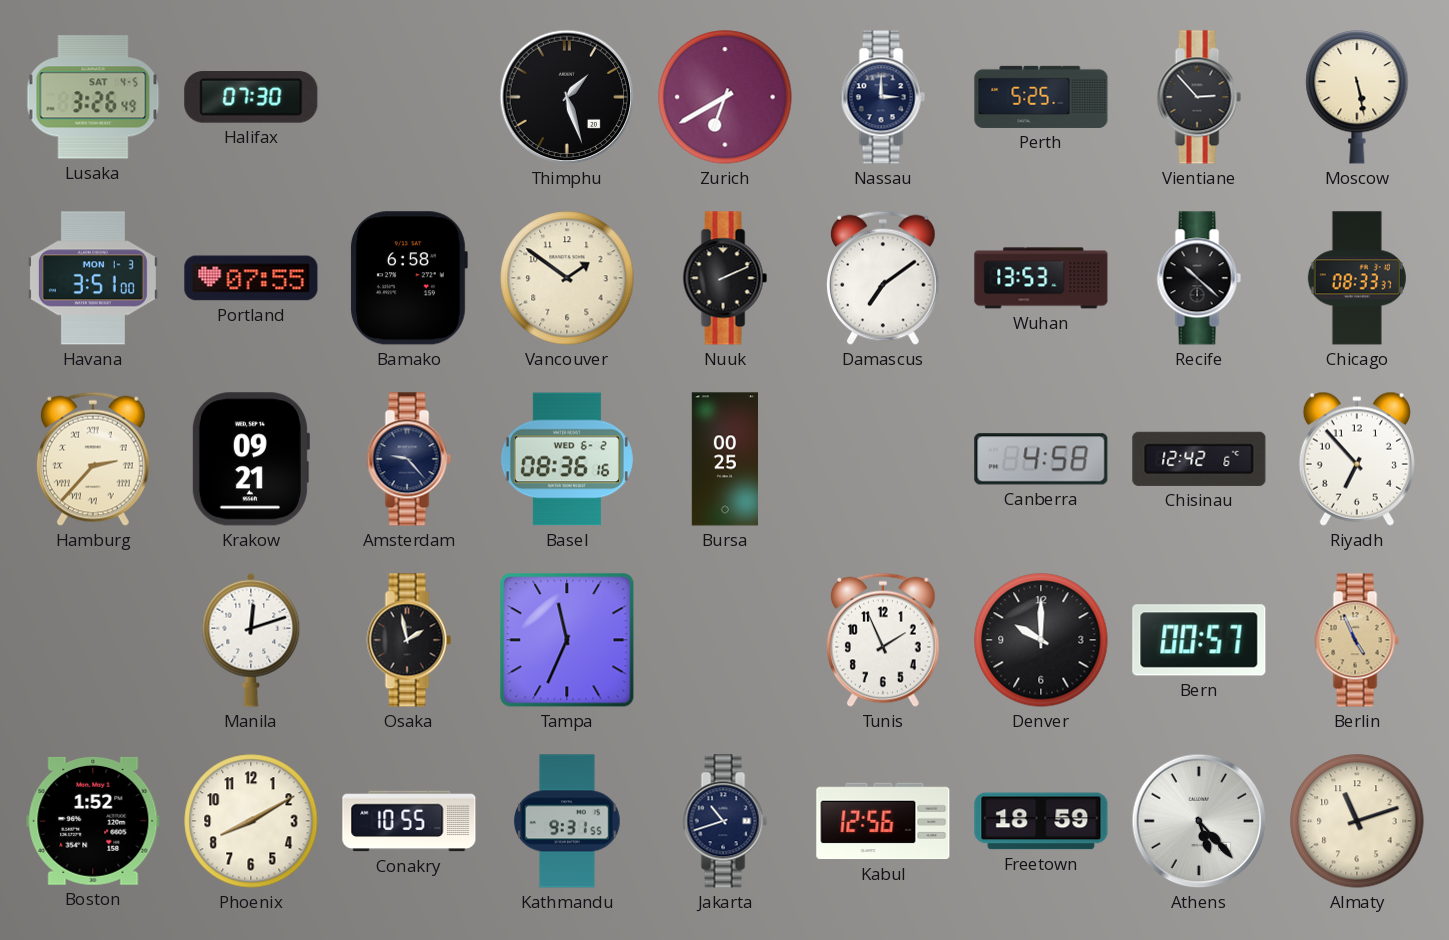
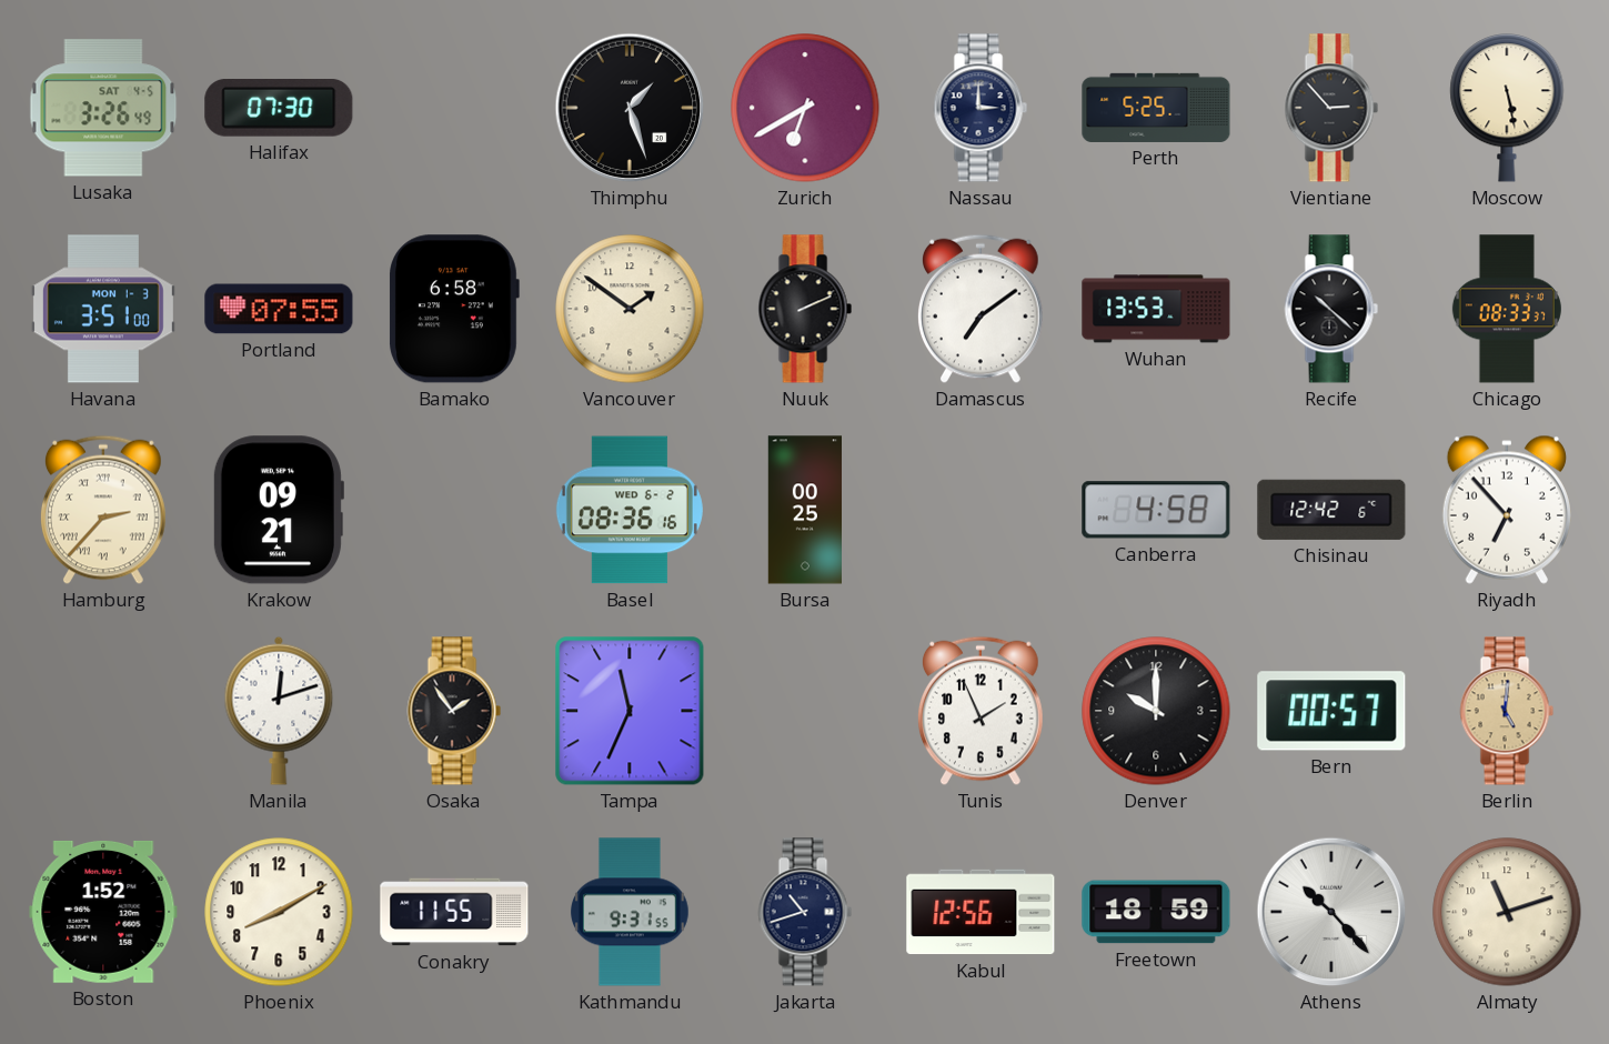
Amsterdam: 9:23 -> none
Osaka: 1:58 -> 1:54
Berlin: 4:56 -> 5:01
Conakry: 10:55 -> 11:55
Athens: 5:23 -> 10:23
